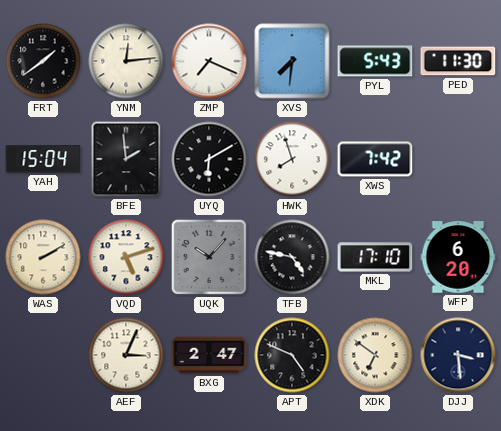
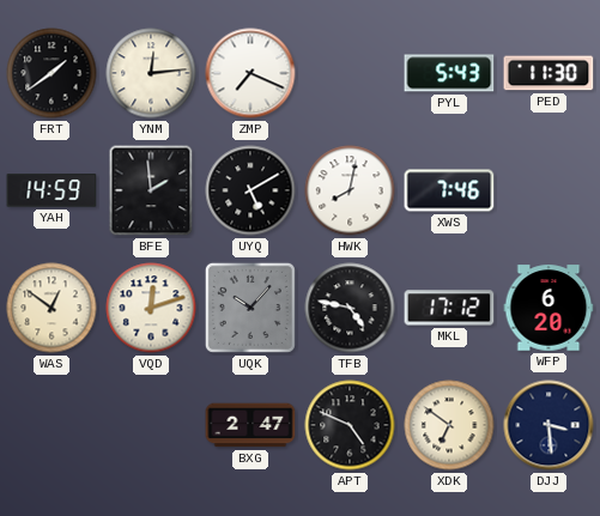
XVS: 7:31 -> none
YAH: 15:04 -> 14:59
UYQ: 6:10 -> 5:10
HWK: 7:57 -> 8:02
XWS: 7:42 -> 7:46
WAS: 2:10 -> 12:51
VQD: 5:12 -> 12:12
MKL: 17:10 -> 17:12
AEF: 3:04 -> none
